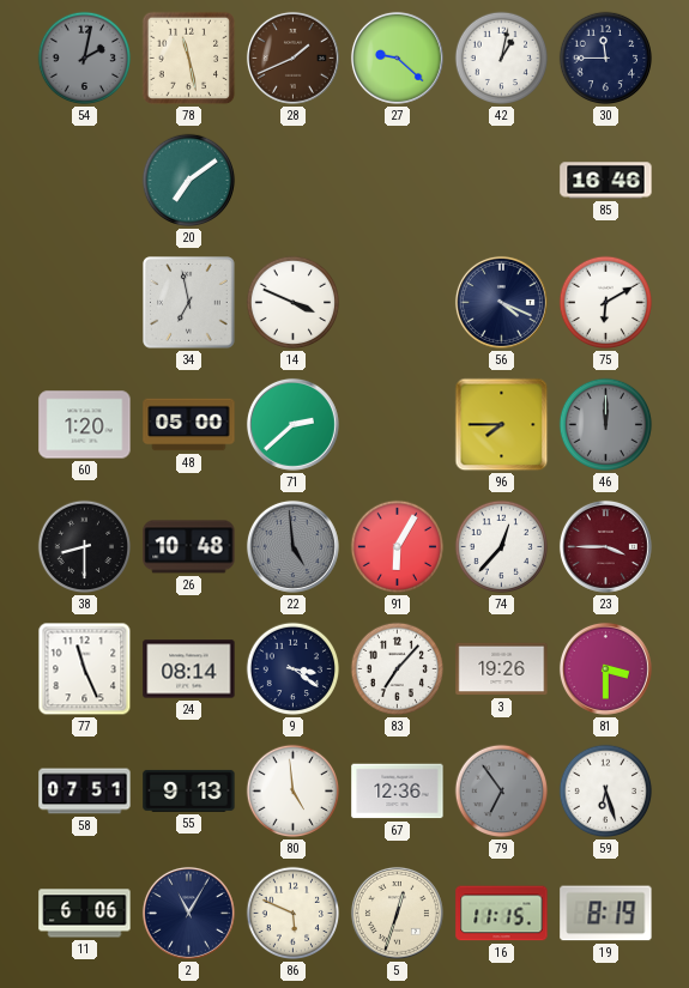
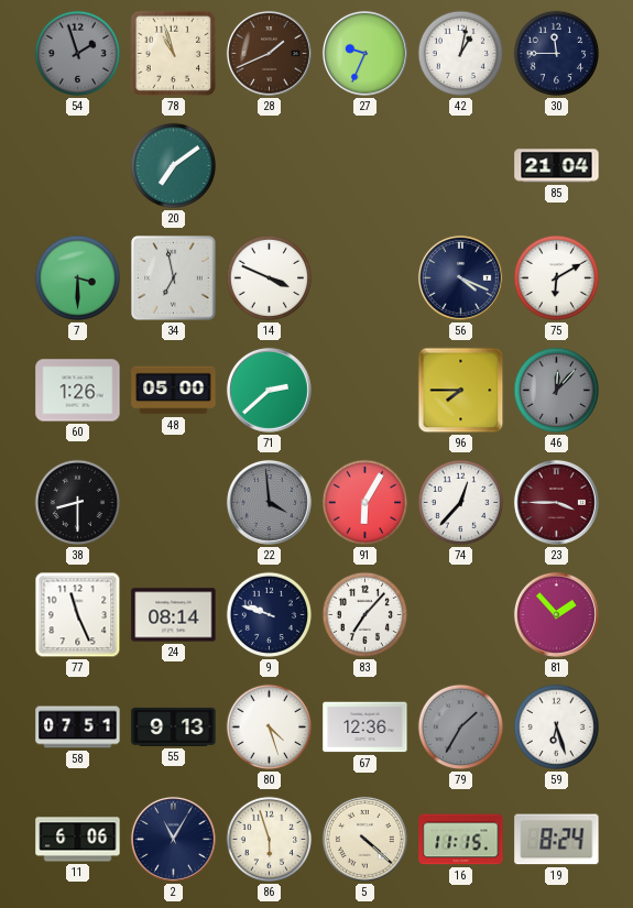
54: 2:02 -> 1:57
78: 11:28 -> 10:57
27: 9:22 -> 9:34
85: 16:46 -> 21:04
7: none -> 3:30
60: 1:20 -> 1:26
46: 12:00 -> 12:07
26: 10:48 -> none
22: 4:59 -> 3:59
9: 3:21 -> 9:48
3: 19:26 -> none
81: 3:30 -> 1:53
80: 4:59 -> 4:27
79: 6:54 -> 1:35
86: 5:49 -> 5:57
5: 12:33 -> 4:22
19: 8:19 -> 8:24
